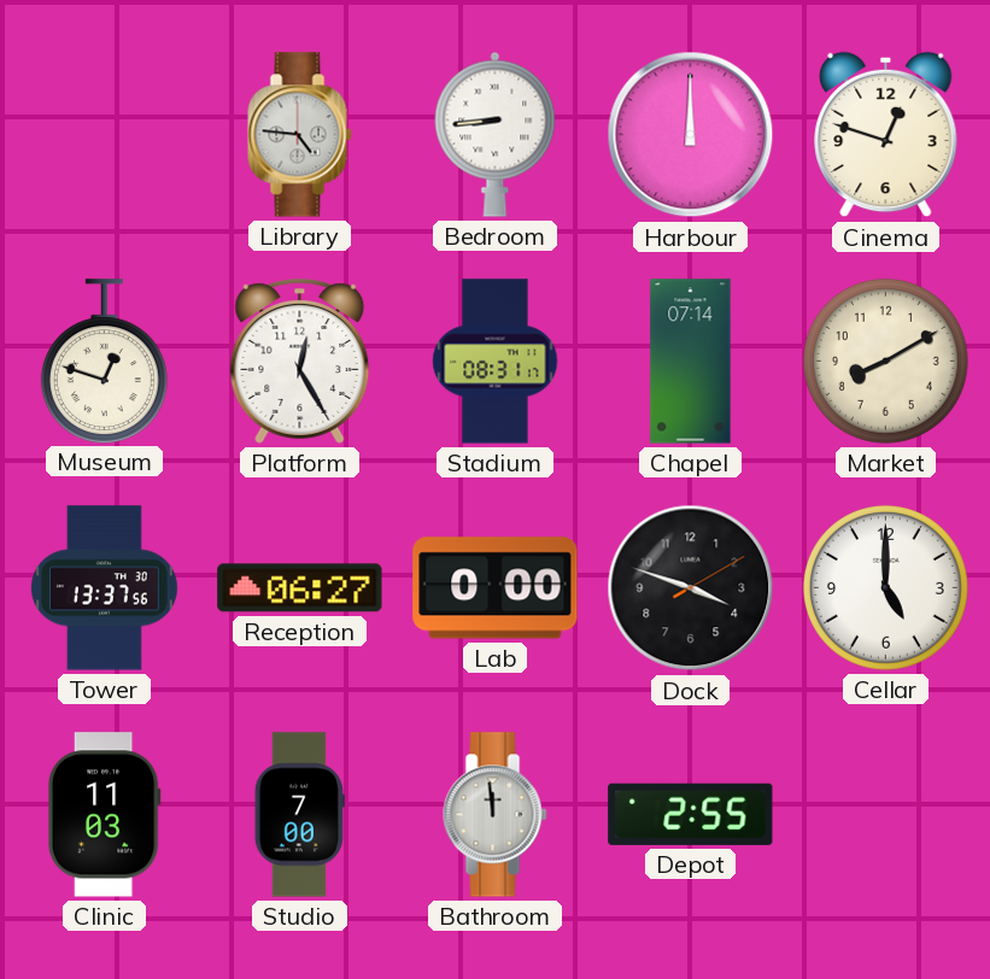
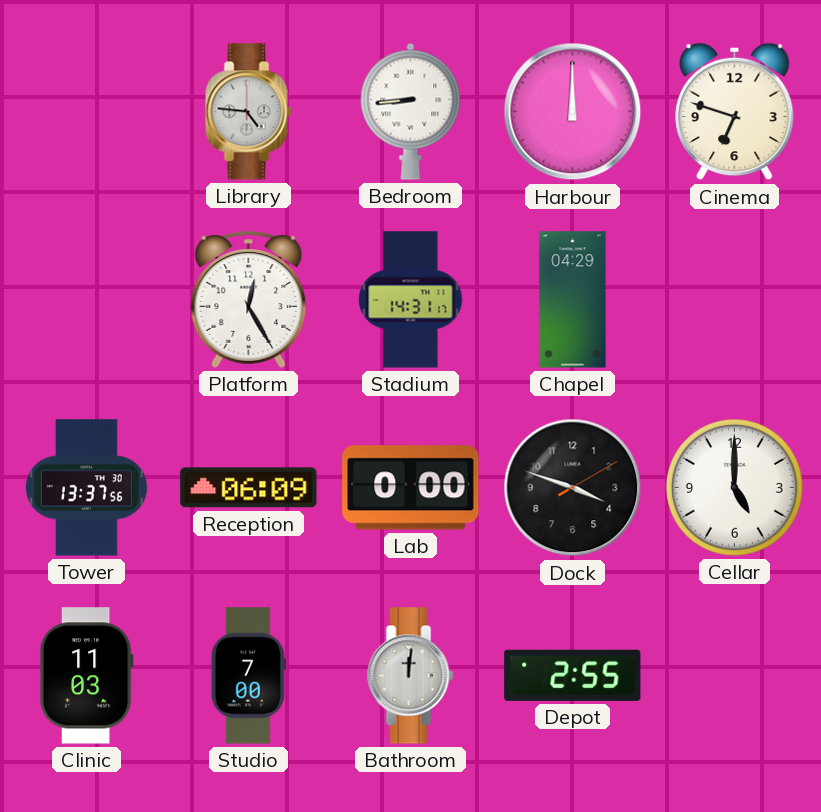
Cinema: 12:48 -> 6:48
Museum: 12:48 -> none
Stadium: 08:31 -> 14:31
Chapel: 07:14 -> 04:29
Market: 8:10 -> none
Reception: 06:27 -> 06:09
Bathroom: 11:59 -> 12:01
